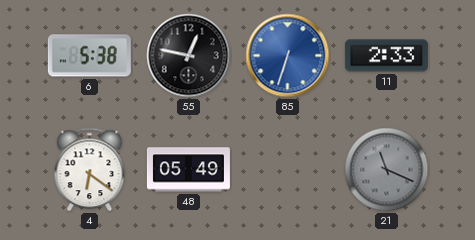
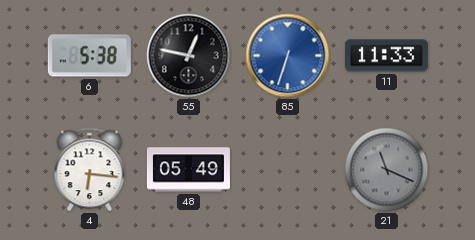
11: 2:33 -> 11:33
4: 6:21 -> 6:16
